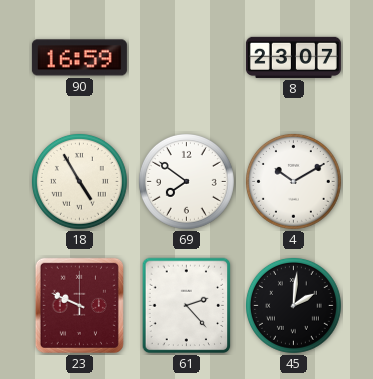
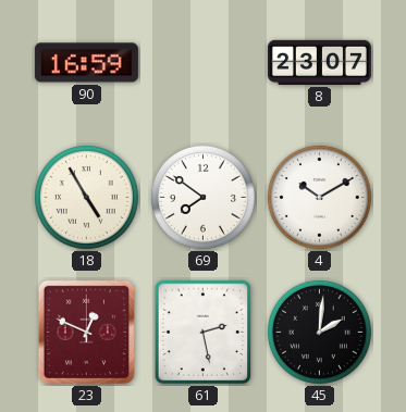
23: 9:49 -> 12:49
61: 2:23 -> 2:28
